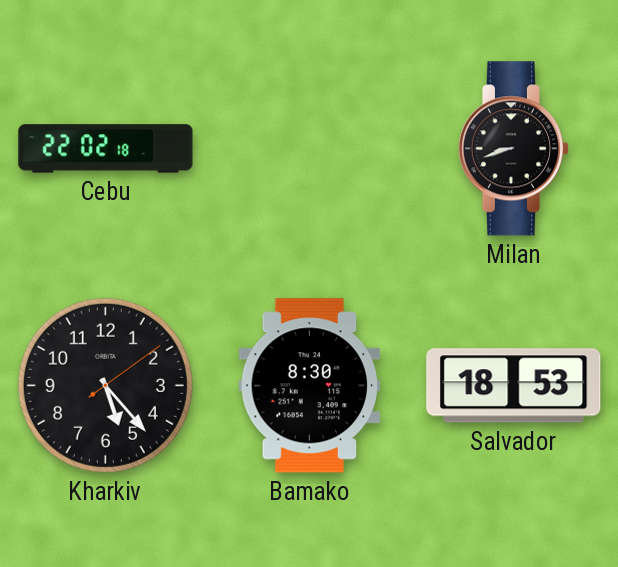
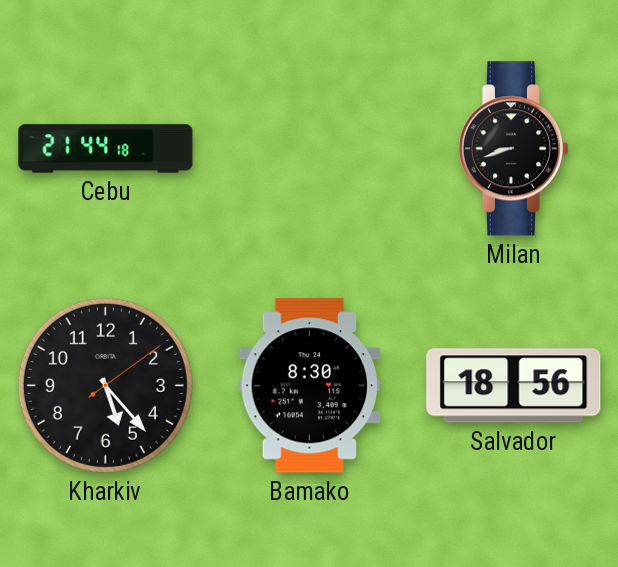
Cebu: 22:02 -> 21:44
Salvador: 18:53 -> 18:56
